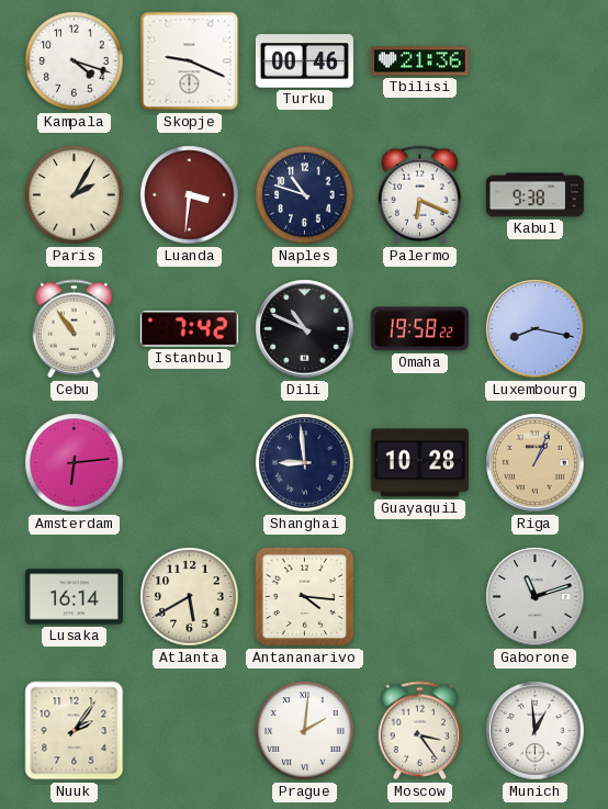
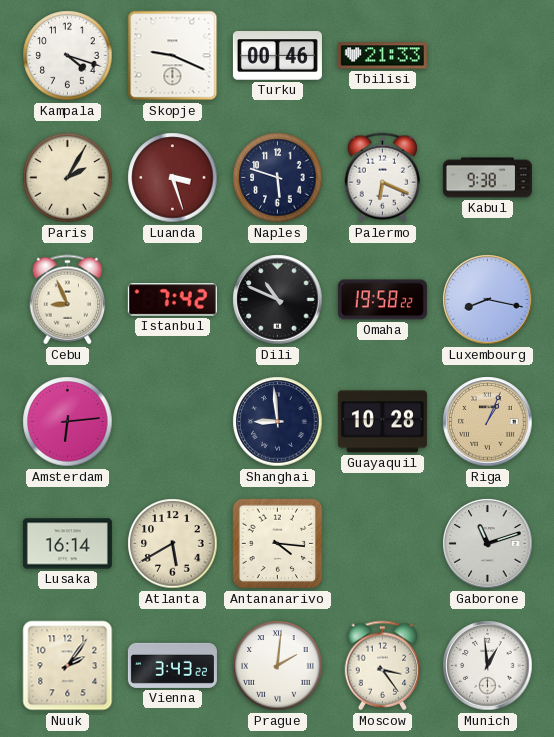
Tbilisi: 21:36 -> 21:33
Luanda: 3:31 -> 3:27
Naples: 10:48 -> 5:48
Cebu: 10:54 -> 8:56
Vienna: none -> 3:43
